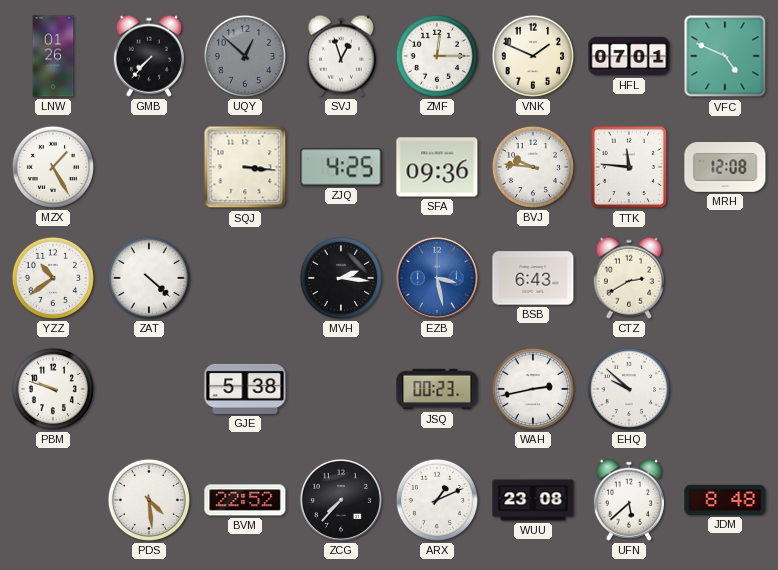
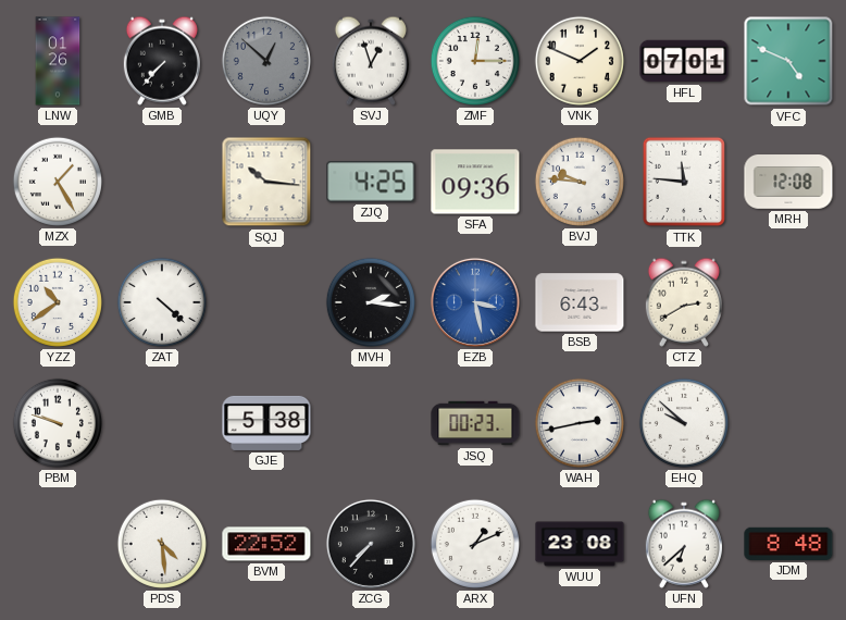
SQJ: 3:16 -> 10:16
UFN: 5:38 -> 6:38
